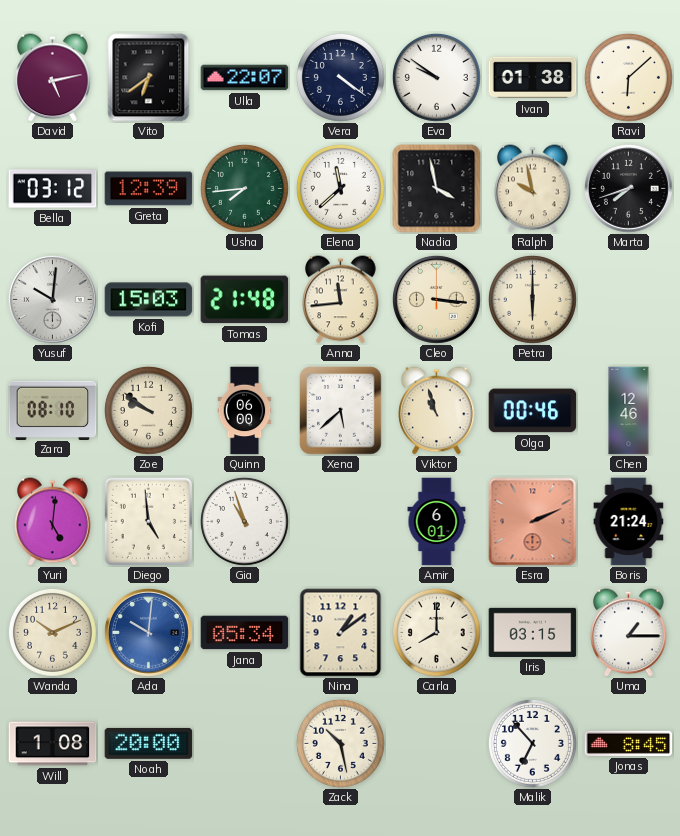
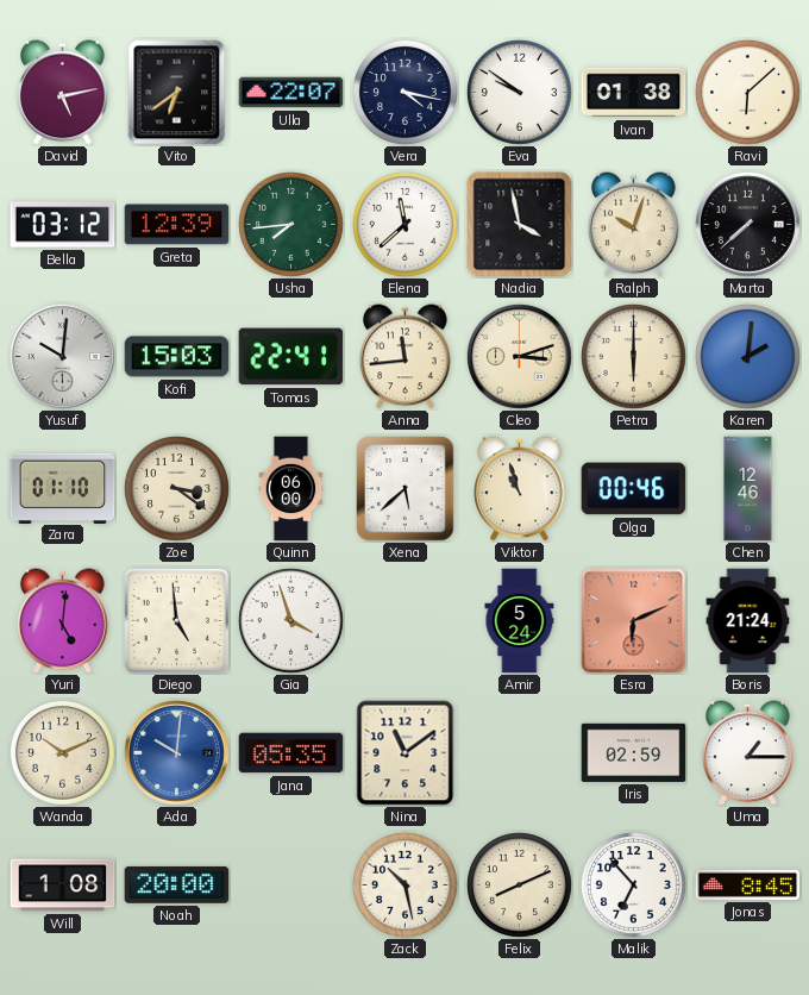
Vera: 4:21 -> 4:17
Ralph: 9:58 -> 10:03
Marta: 7:42 -> 7:38
Tomas: 21:48 -> 22:41
Cleo: 3:16 -> 3:12
Karen: none -> 2:01
Zara: 08:10 -> 01:10
Zoe: 9:51 -> 3:21
Gia: 10:57 -> 3:57
Amir: 6:01 -> 5:24
Esra: 2:11 -> 6:11
Jana: 05:34 -> 05:35
Nina: 1:09 -> 11:09
Carla: 8:00 -> none
Iris: 03:15 -> 02:59
Felix: none -> 8:11
